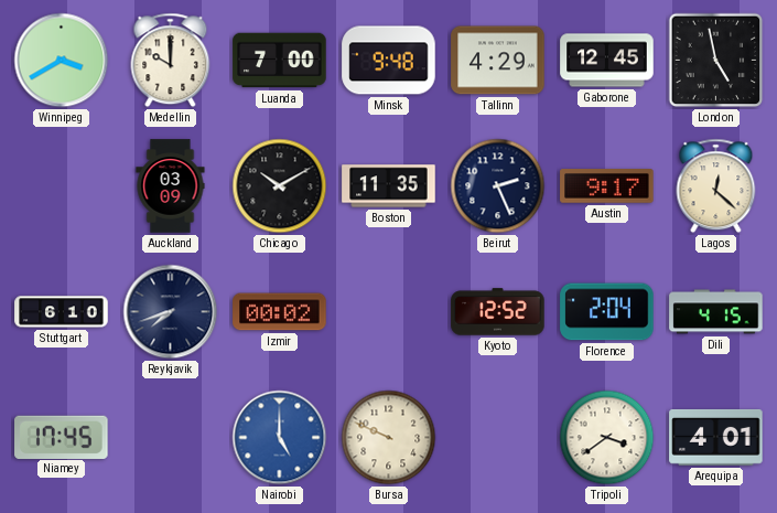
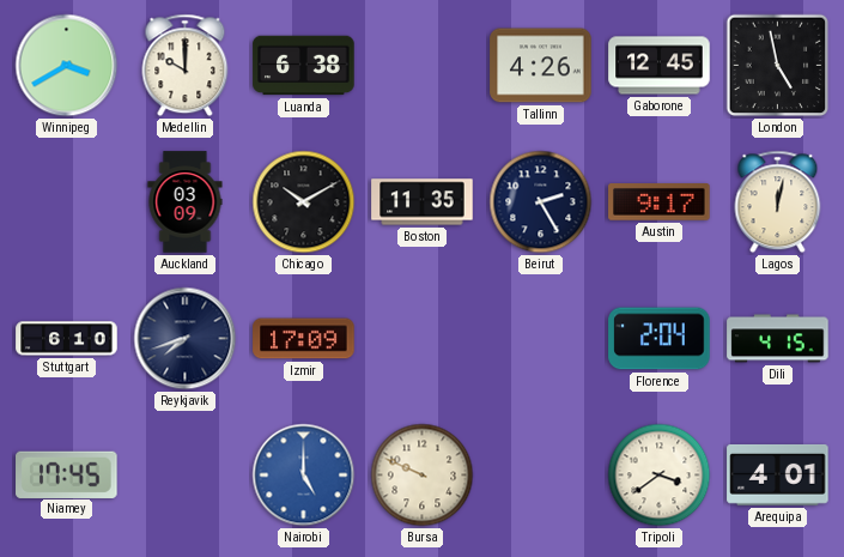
Luanda: 7:00 -> 6:38
Minsk: 9:48 -> none
Tallinn: 4:29 -> 4:26
Beirut: 2:26 -> 2:25
Lagos: 12:22 -> 12:02
Izmir: 00:02 -> 17:09
Kyoto: 12:52 -> none
